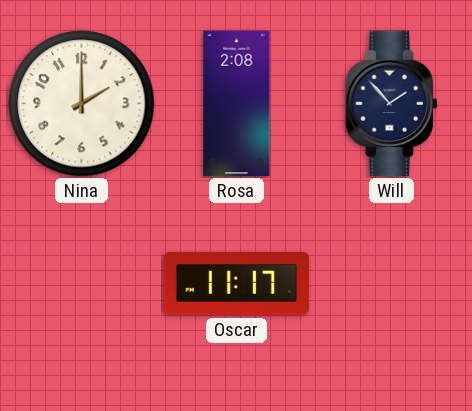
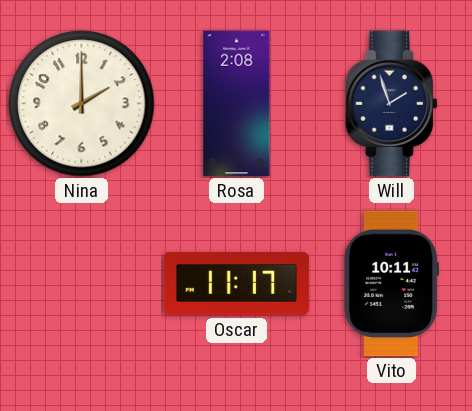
Will: 1:53 -> 1:57
Vito: none -> 10:11
